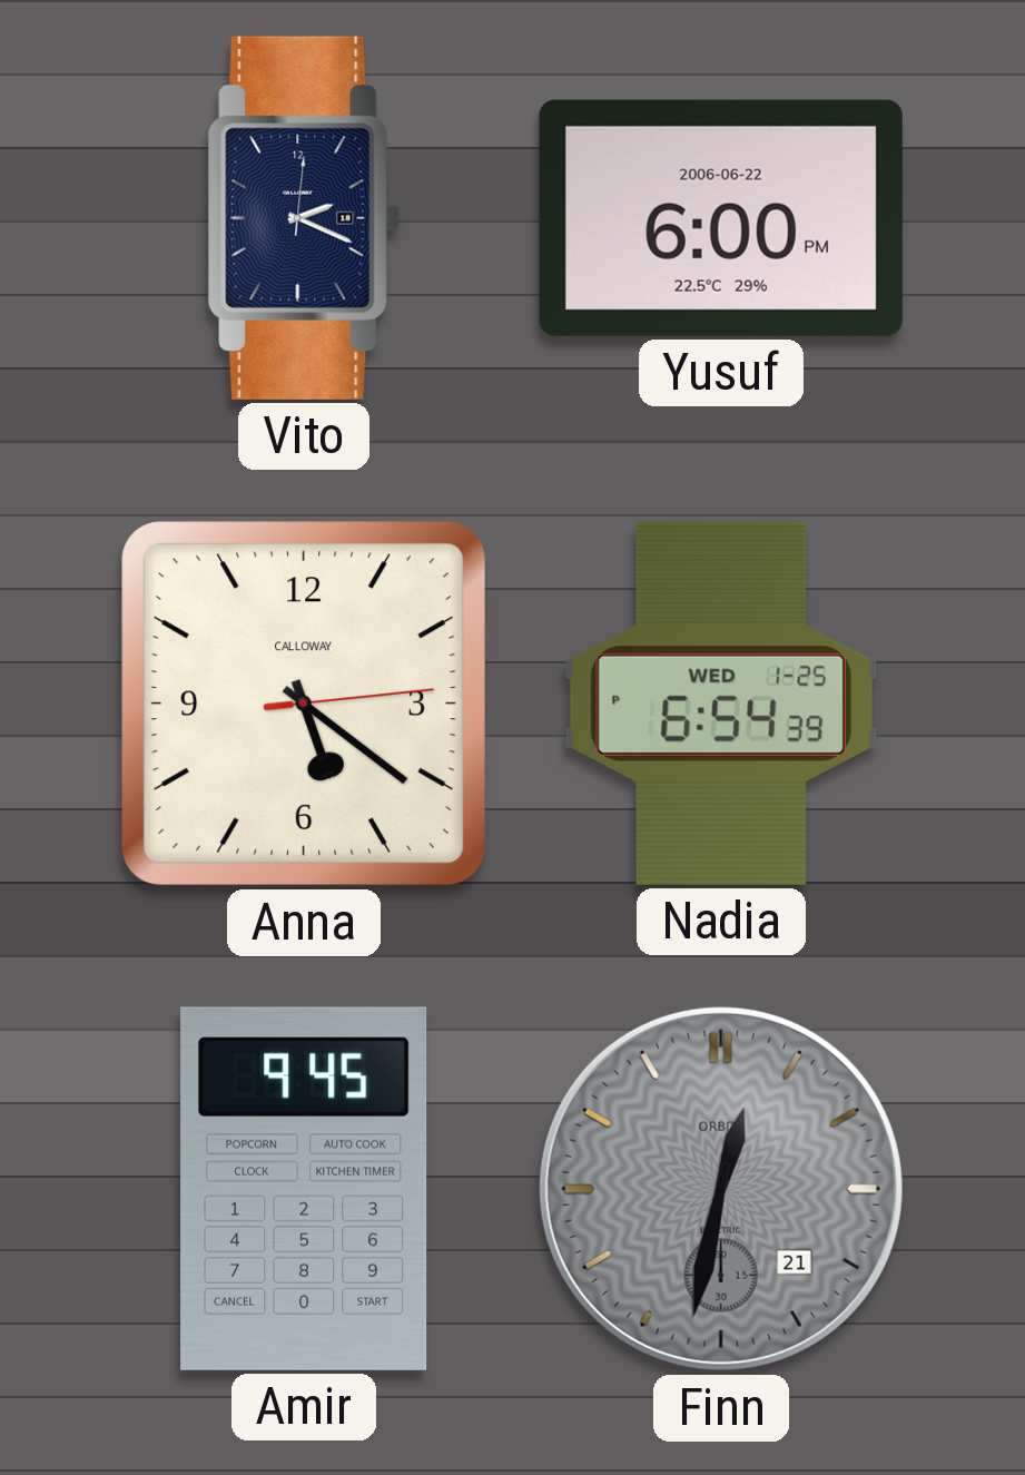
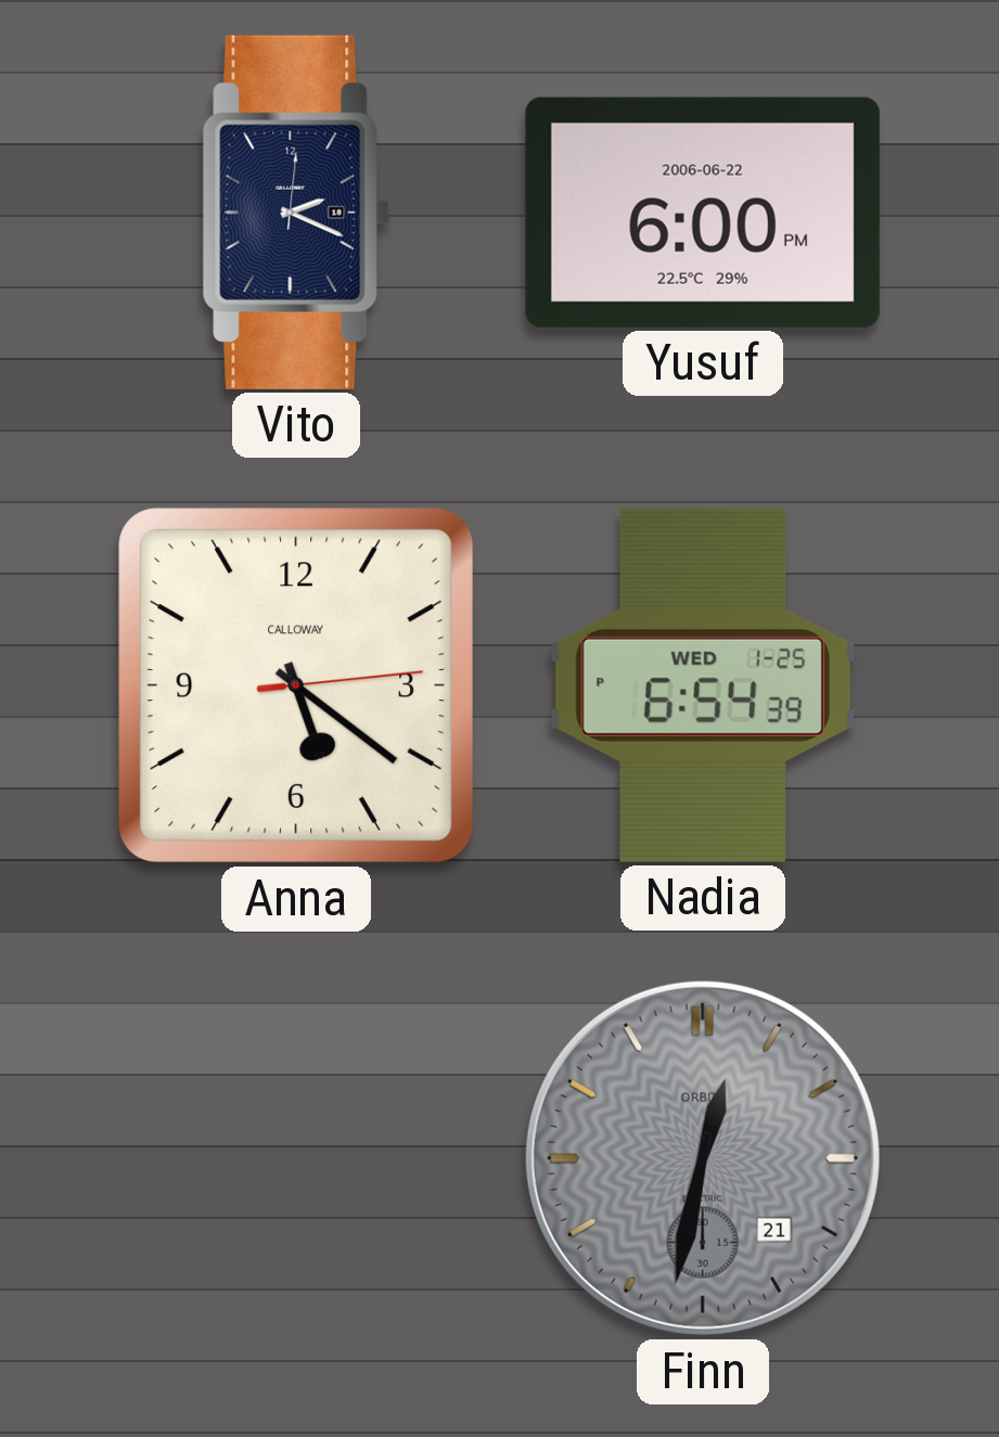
Amir: 9:45 -> none
